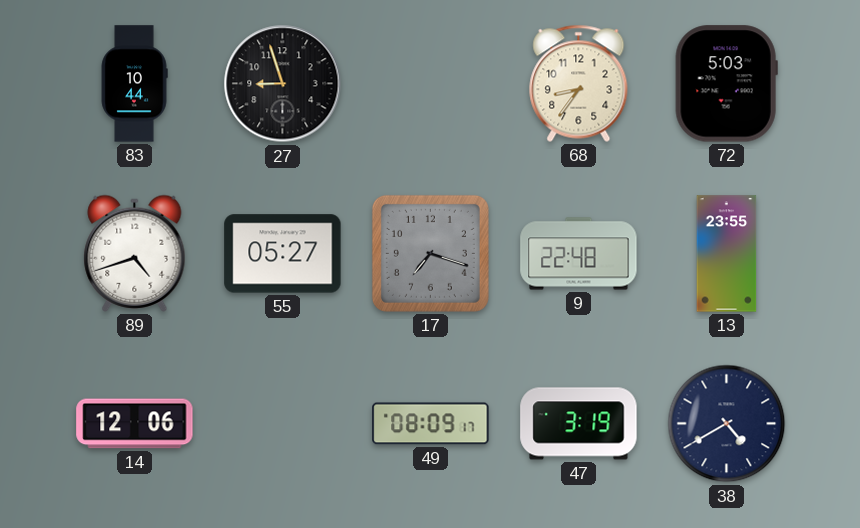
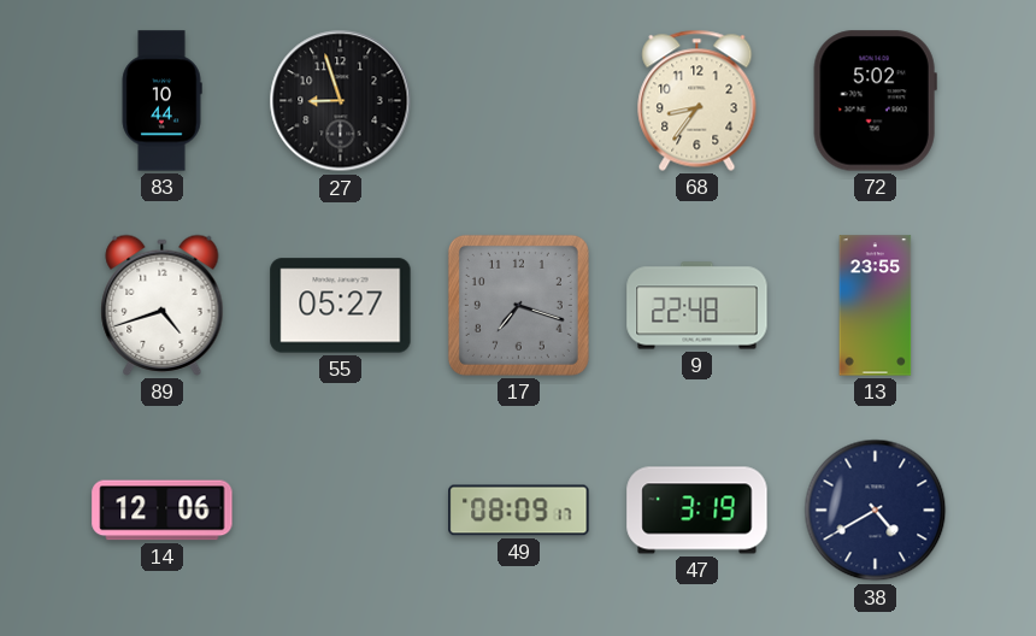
72: 5:03 -> 5:02
